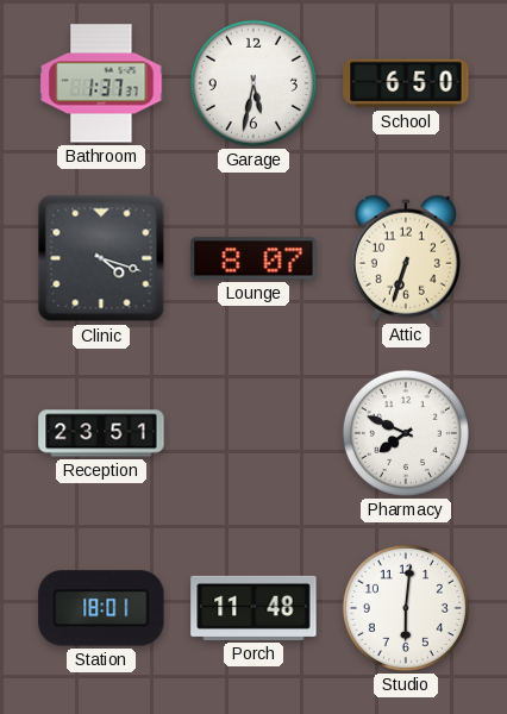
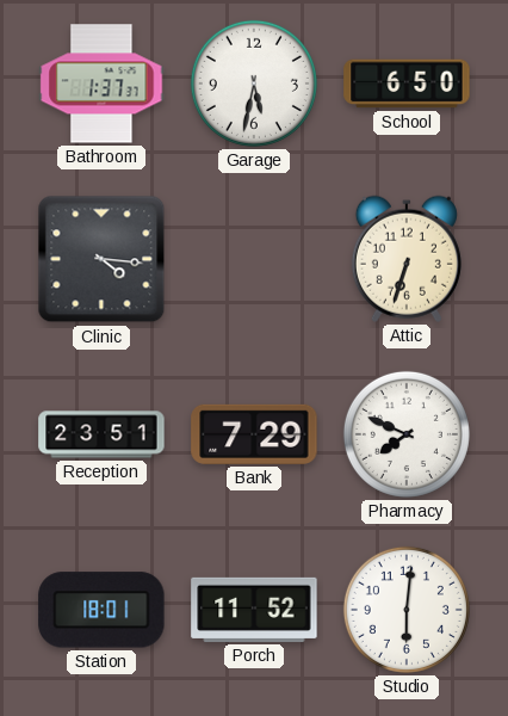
Clinic: 4:18 -> 4:16
Lounge: 8:07 -> none
Bank: none -> 7:29
Porch: 11:48 -> 11:52
